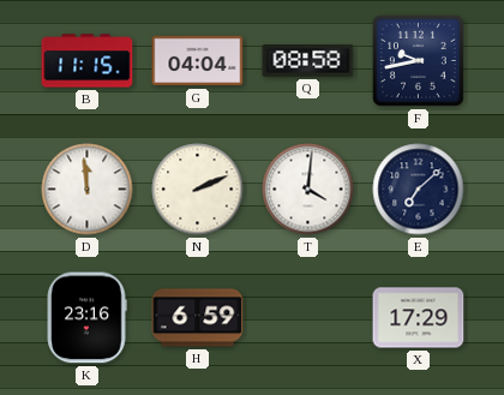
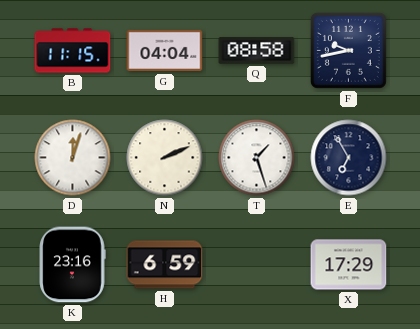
D: 11:59 -> 12:03
T: 4:01 -> 1:27
E: 7:08 -> 6:55
